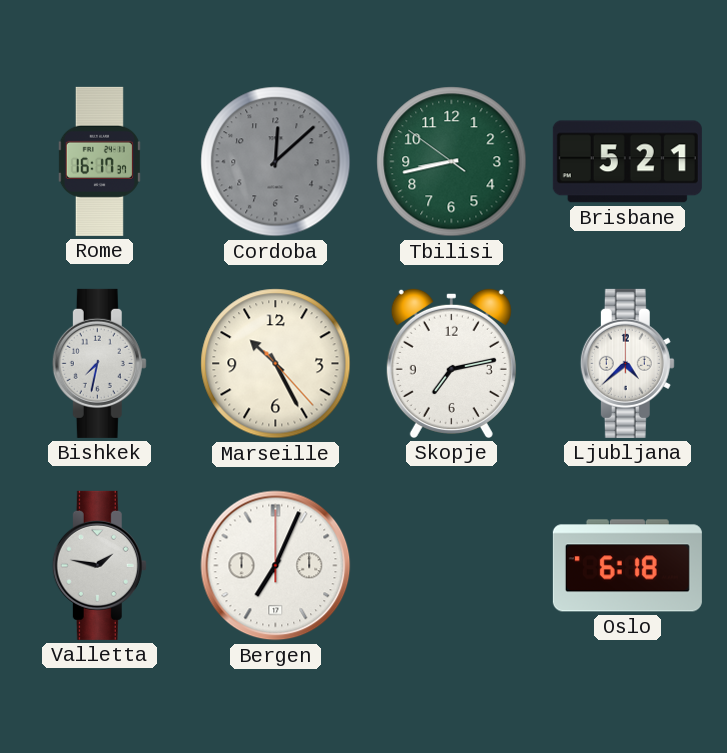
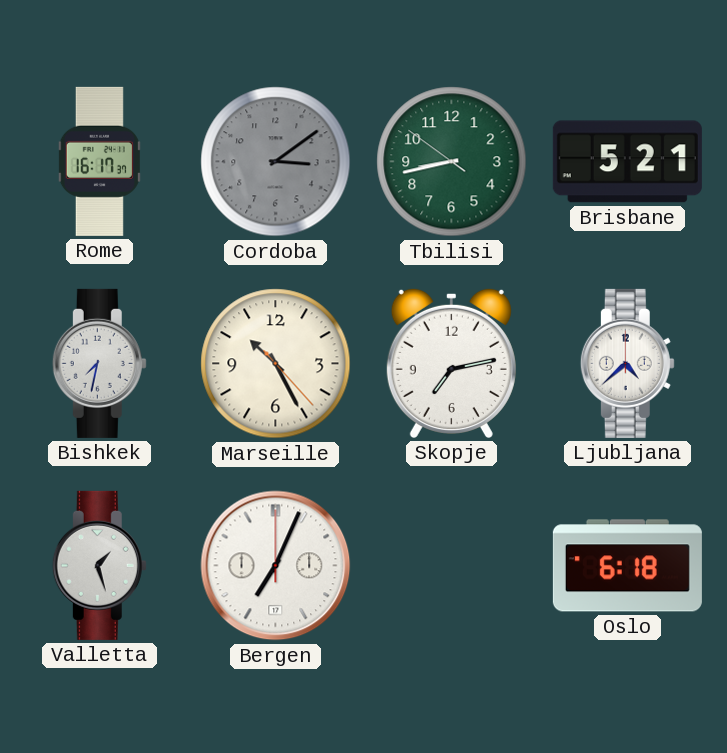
Cordoba: 12:08 -> 3:09
Valletta: 1:47 -> 1:27
